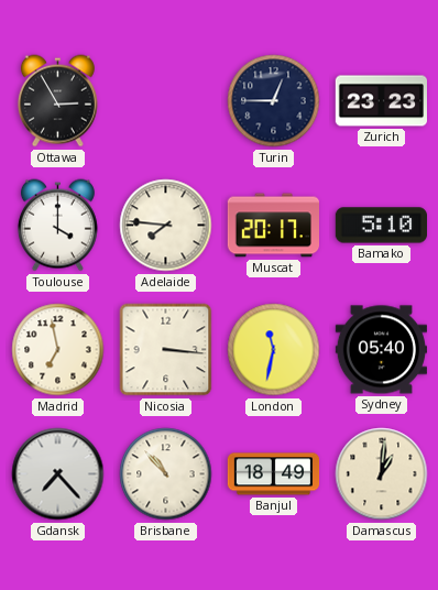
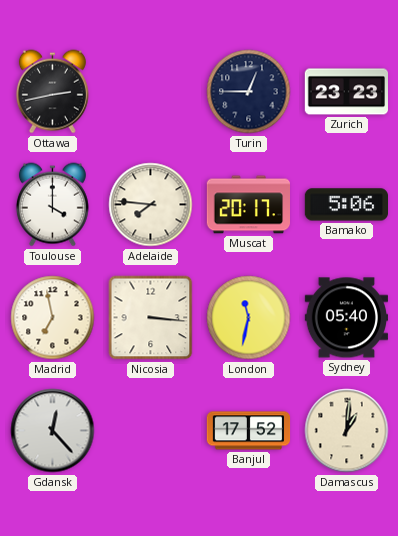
Ottawa: 2:55 -> 2:43
Bamako: 5:10 -> 5:06
Gdansk: 7:23 -> 12:23
Brisbane: 10:53 -> none
Banjul: 18:49 -> 17:52
